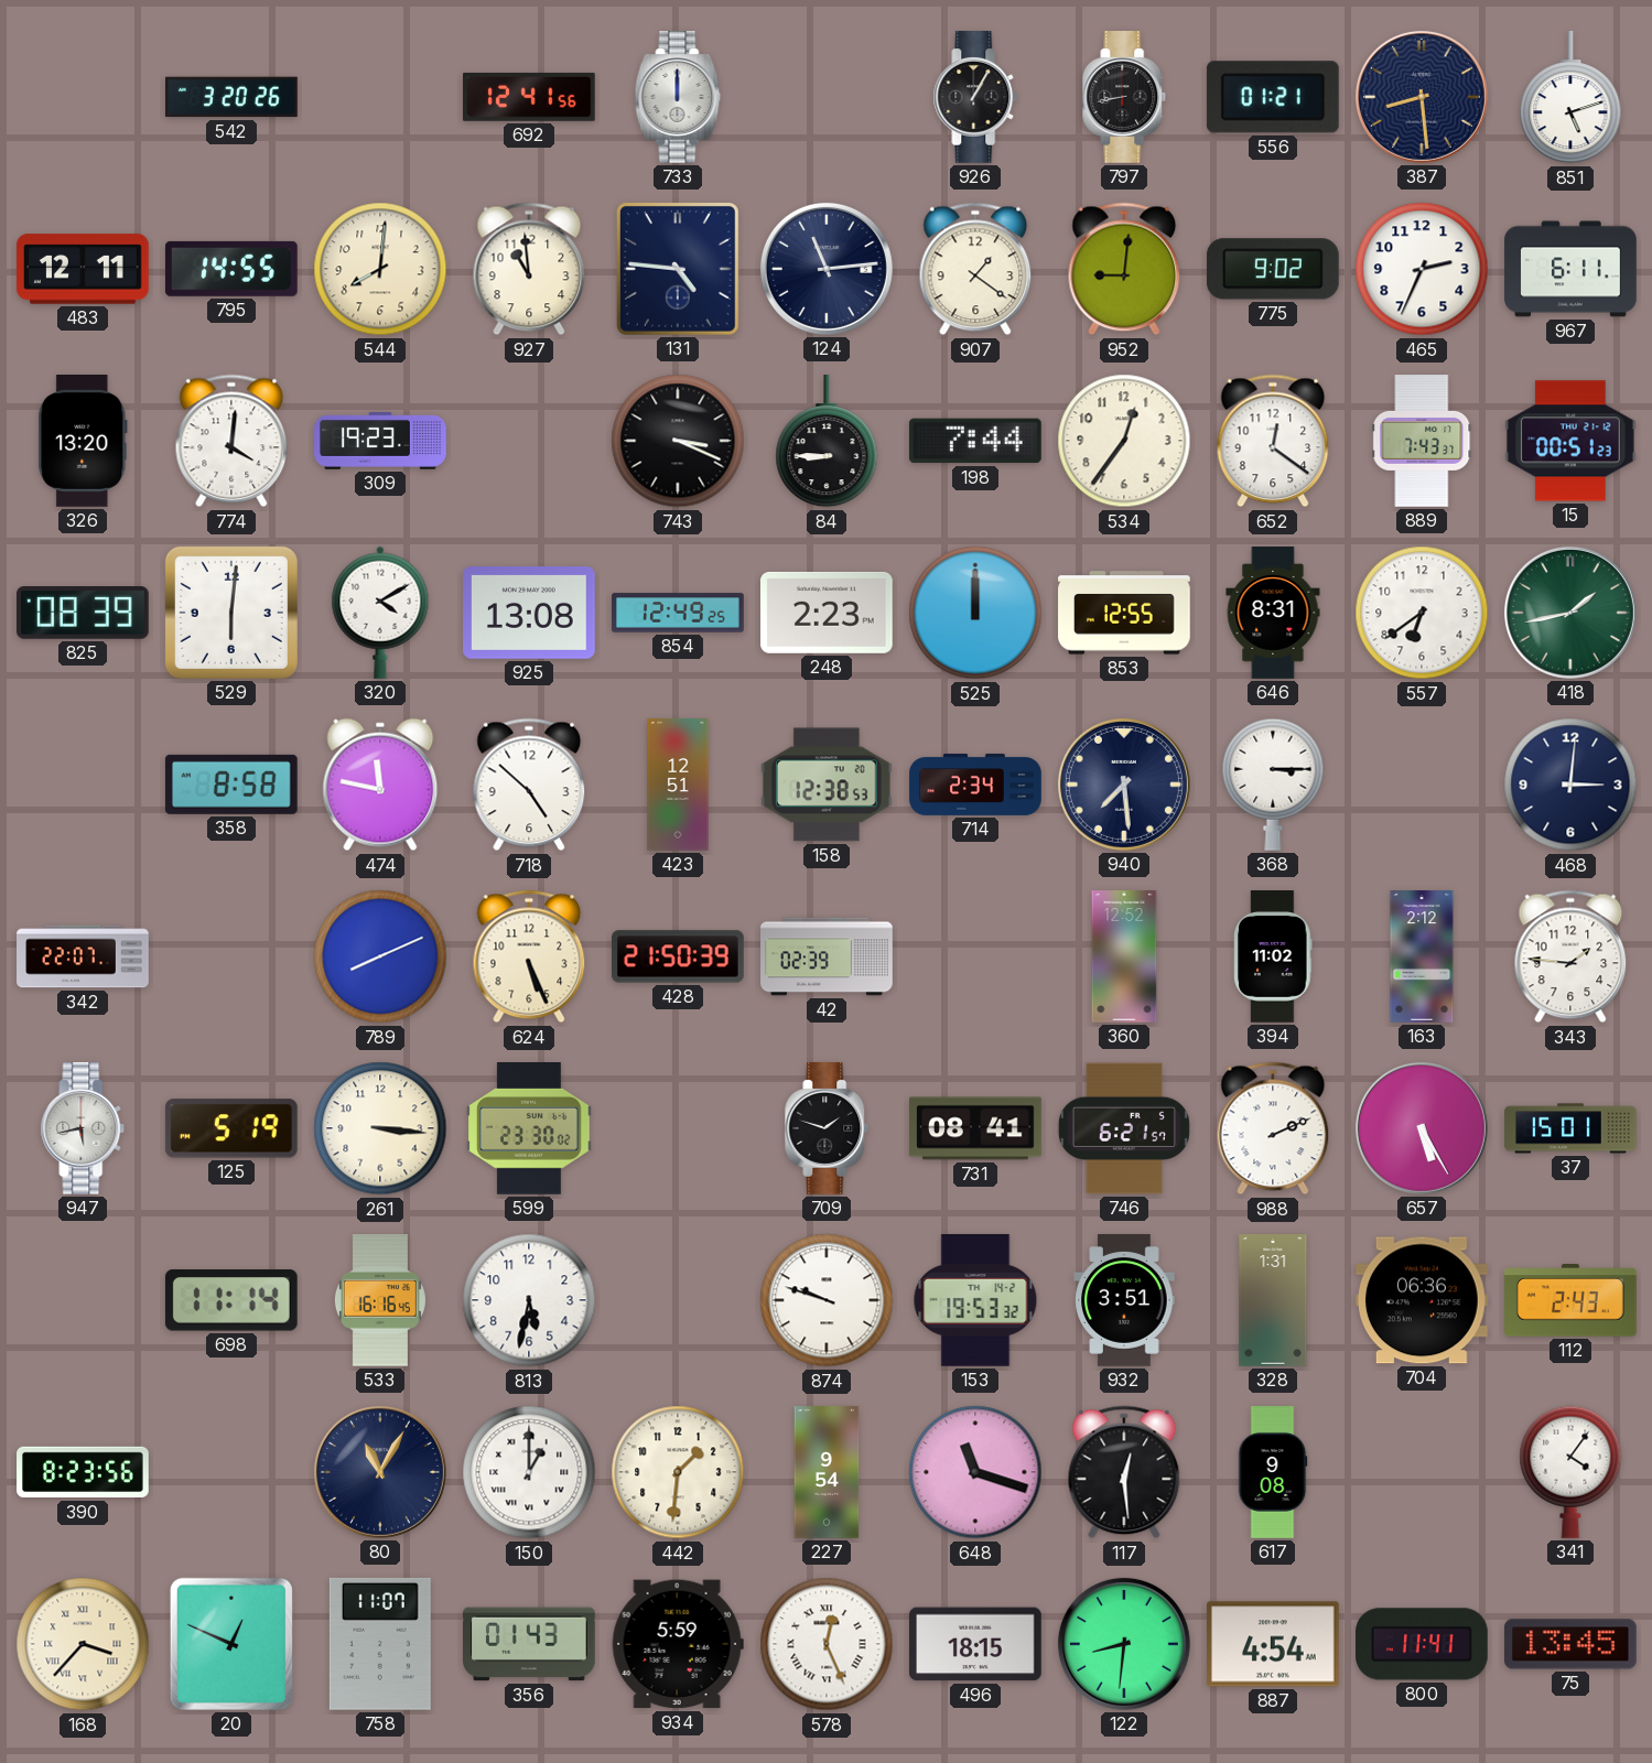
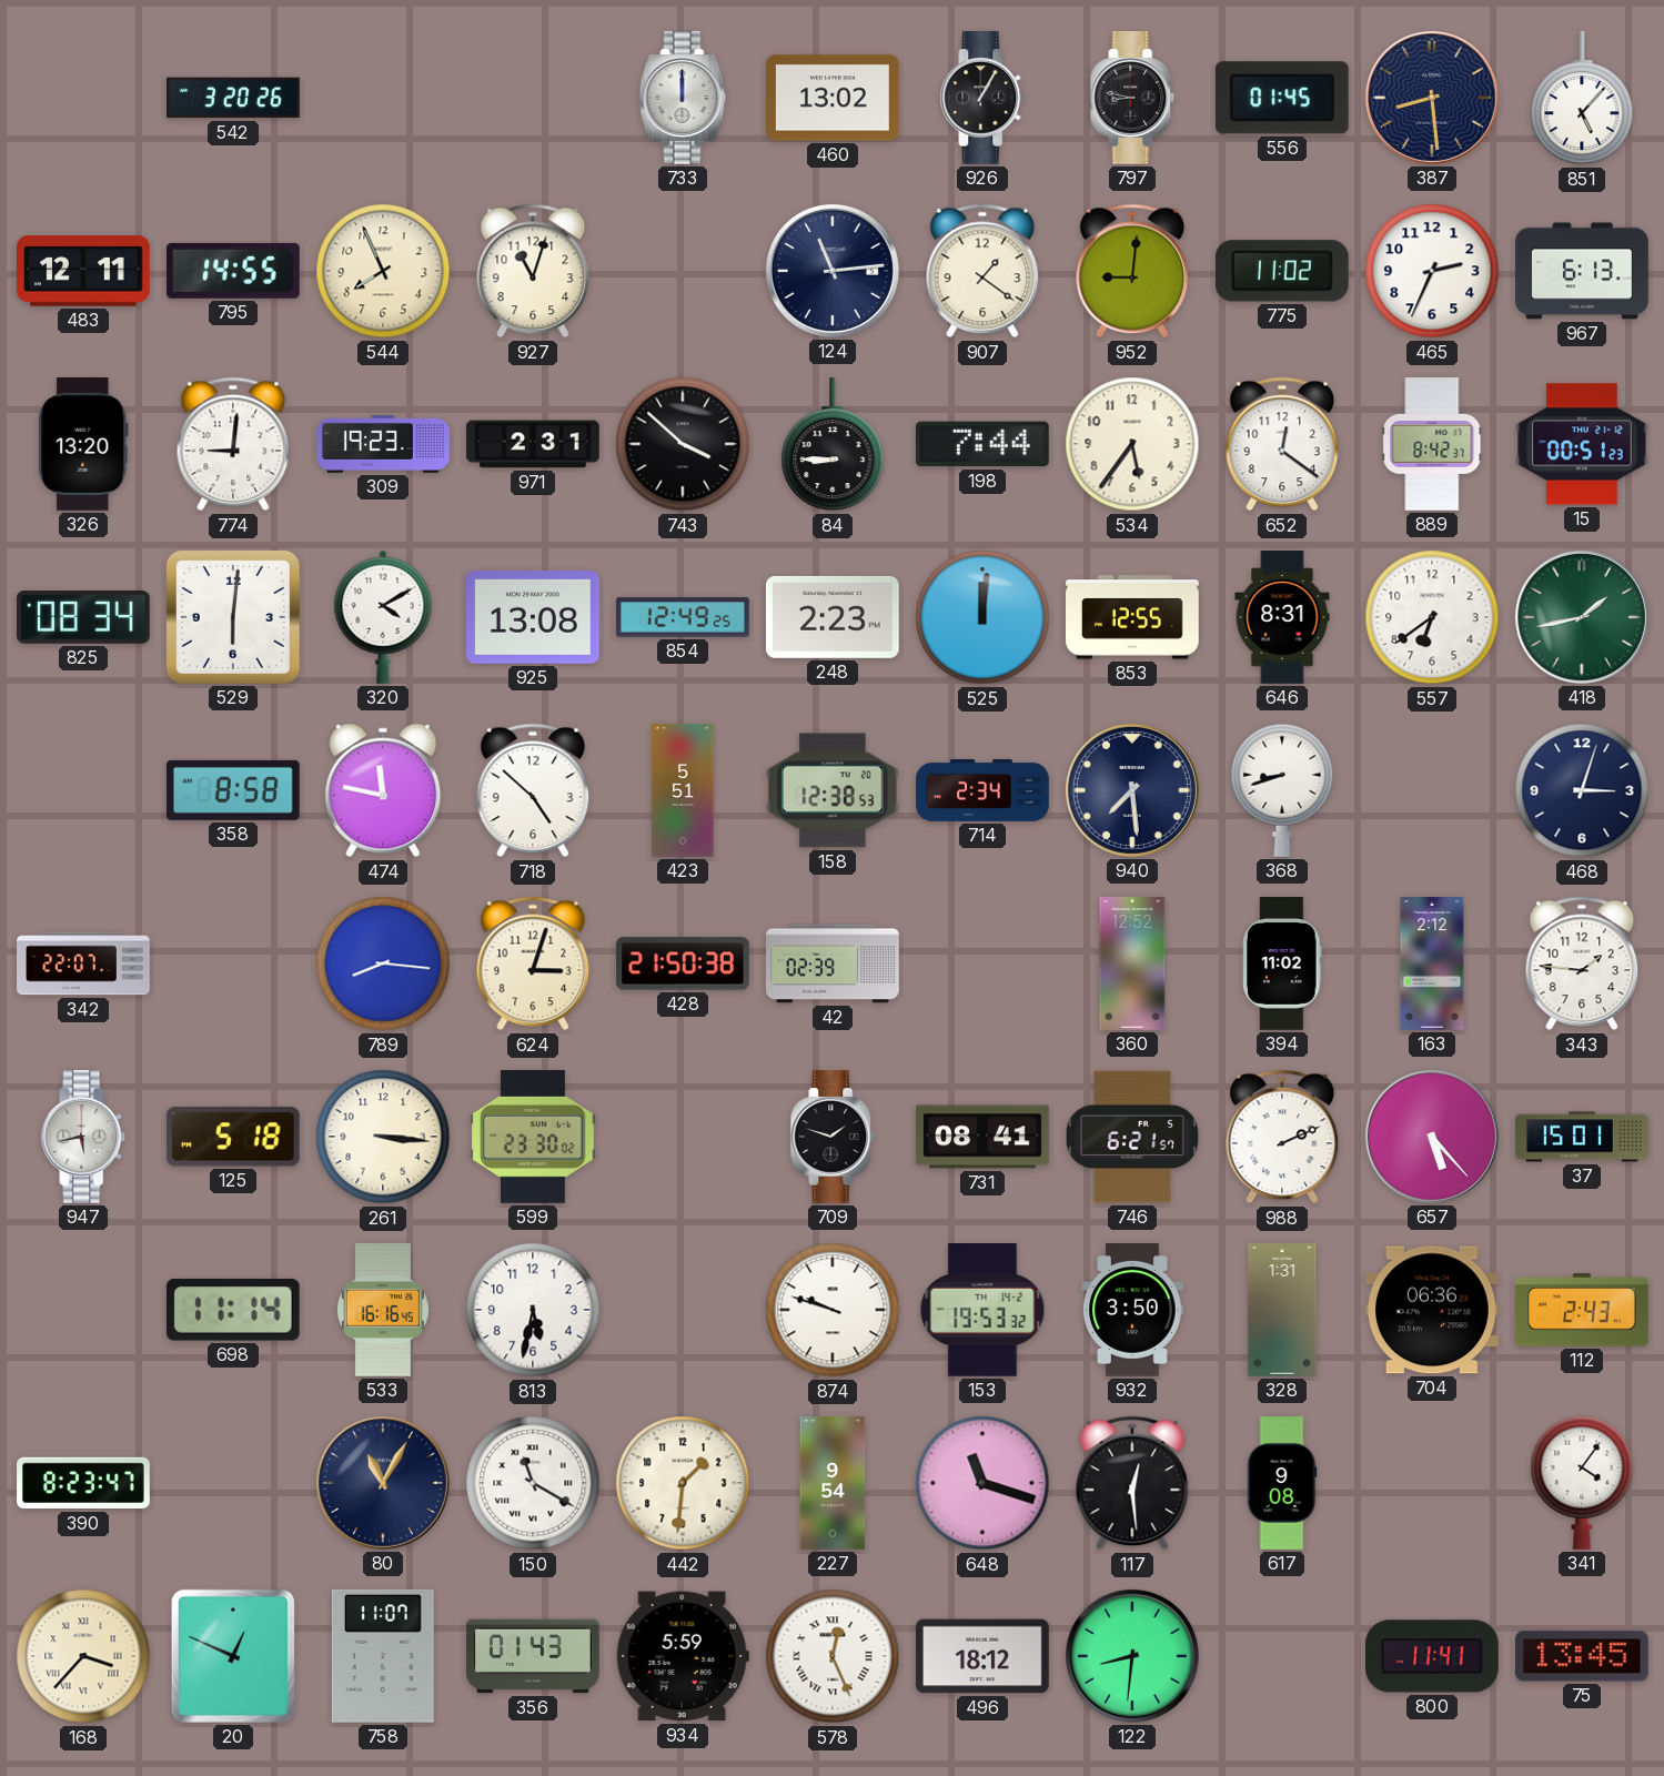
692: 12:41 -> none
460: none -> 13:02
797: 8:43 -> 8:47
556: 01:21 -> 01:45
851: 5:12 -> 5:07
544: 8:01 -> 7:56
927: 10:59 -> 11:03
131: 4:46 -> none
775: 9:02 -> 11:02
967: 6:11 -> 6:13
774: 4:01 -> 9:01
971: none -> 2:31
743: 3:19 -> 3:52
534: 12:36 -> 5:36
889: 7:43 -> 8:42
825: 08:39 -> 08:34
525: 12:00 -> 12:01
423: 12:51 -> 5:51
368: 3:15 -> 8:42
468: 3:01 -> 3:03
789: 8:11 -> 8:16
624: 5:26 -> 3:03
428: 21:50:39 -> 21:50:38
125: 5:19 -> 5:18
657: 5:25 -> 5:23
932: 3:51 -> 3:50
390: 8:23:56 -> 8:23:47
150: 1:00 -> 11:20
496: 18:15 -> 18:12
887: 4:54 -> none
